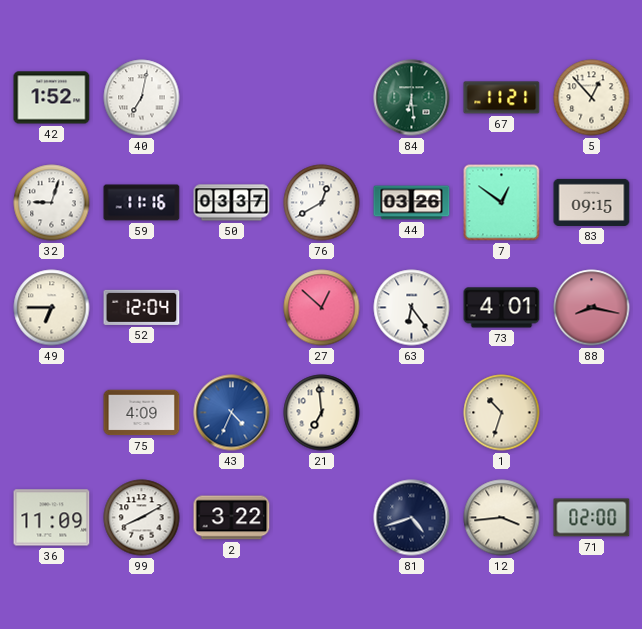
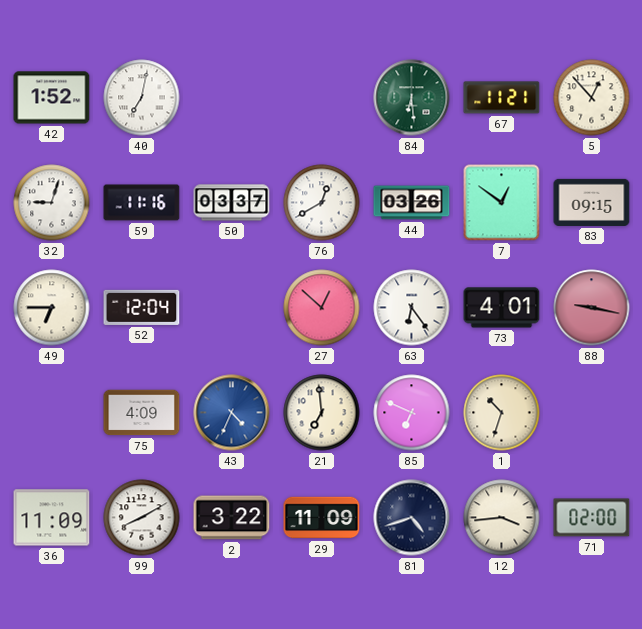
88: 8:17 -> 9:17
85: none -> 6:49
29: none -> 11:09
